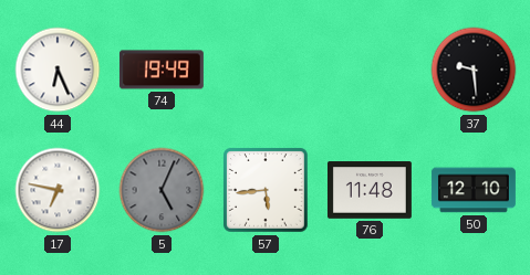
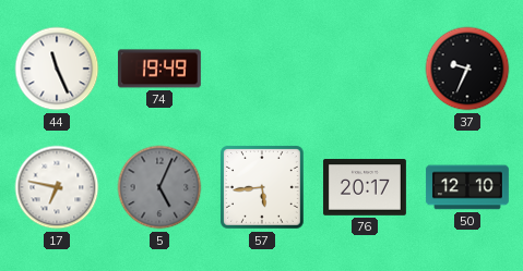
44: 6:26 -> 11:26
37: 9:29 -> 9:34
76: 11:48 -> 20:17
